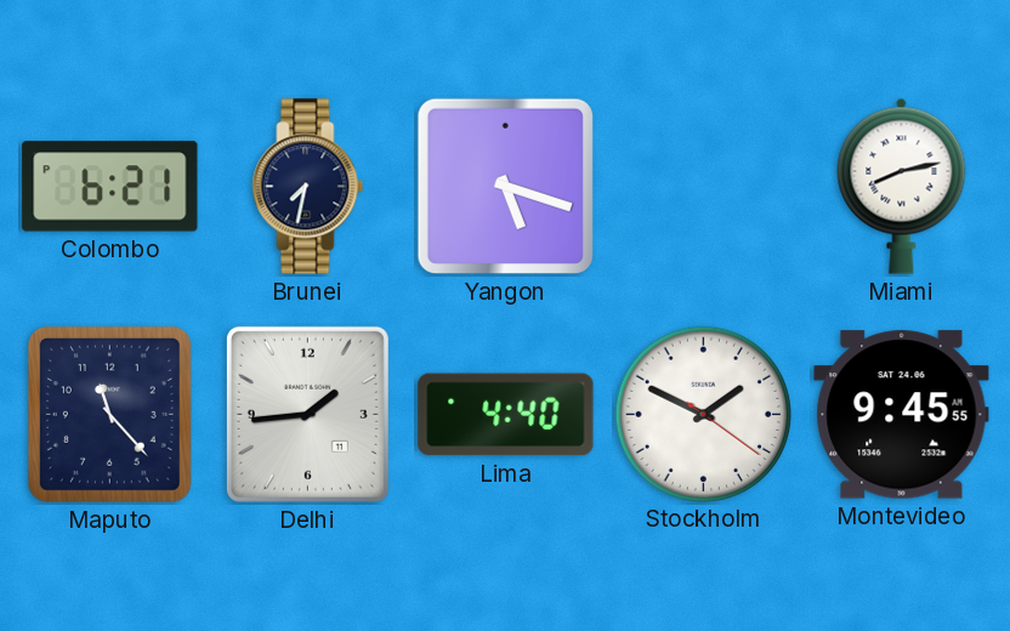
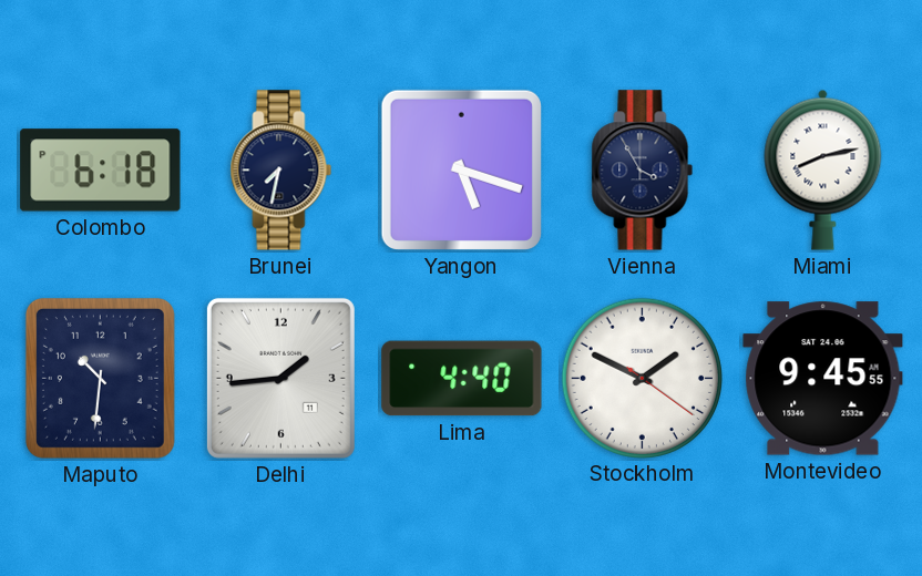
Colombo: 6:21 -> 6:18
Vienna: none -> 3:55
Maputo: 11:23 -> 10:31
